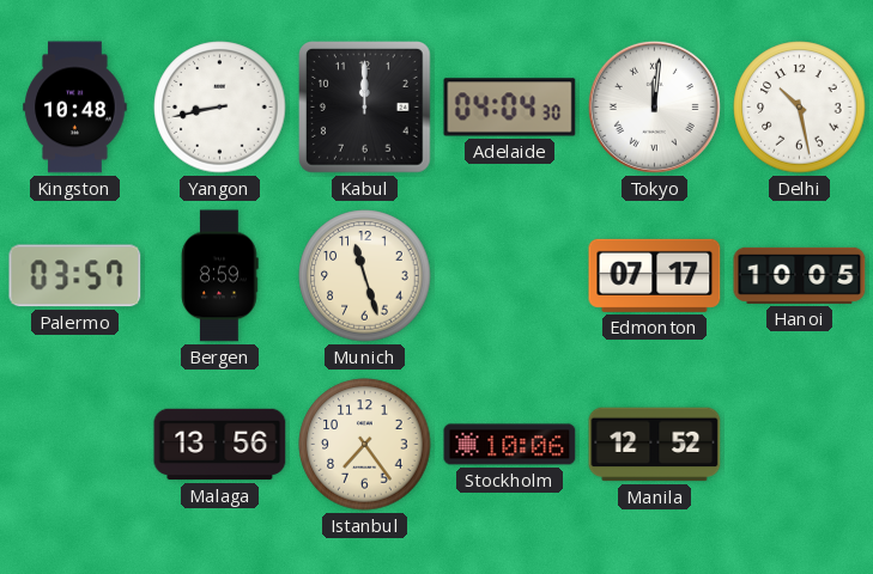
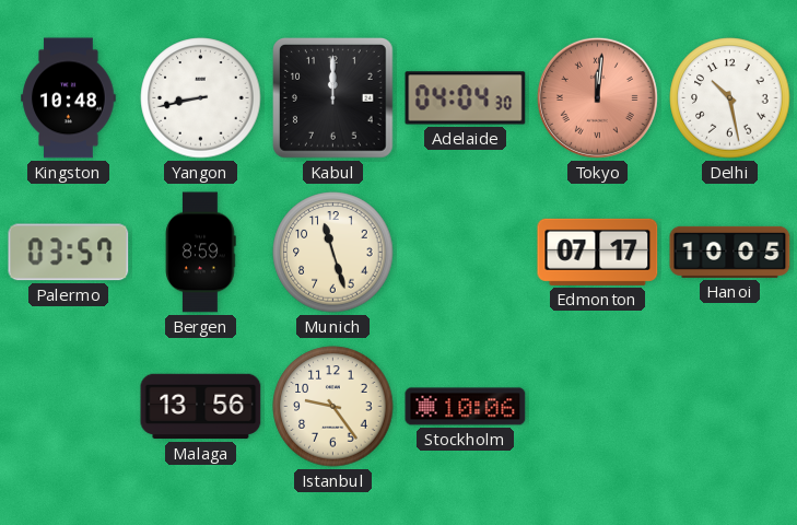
Tokyo dial: white -> salmon
Istanbul: 7:24 -> 9:24
Manila: 12:52 -> none
